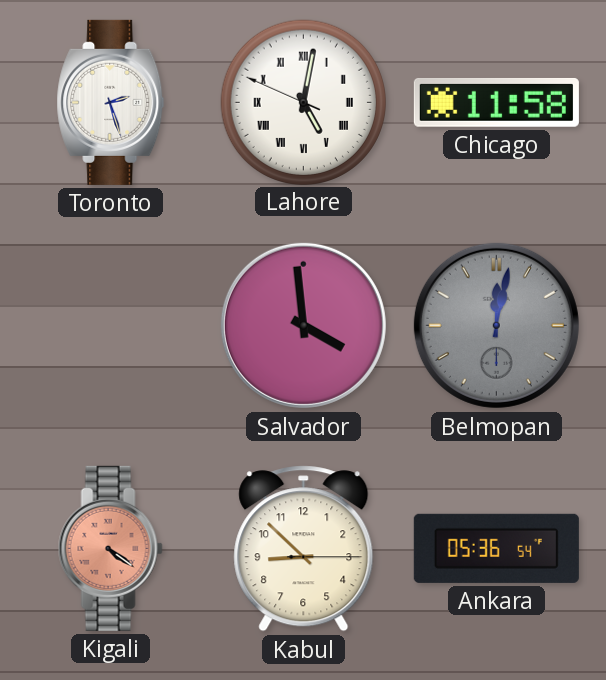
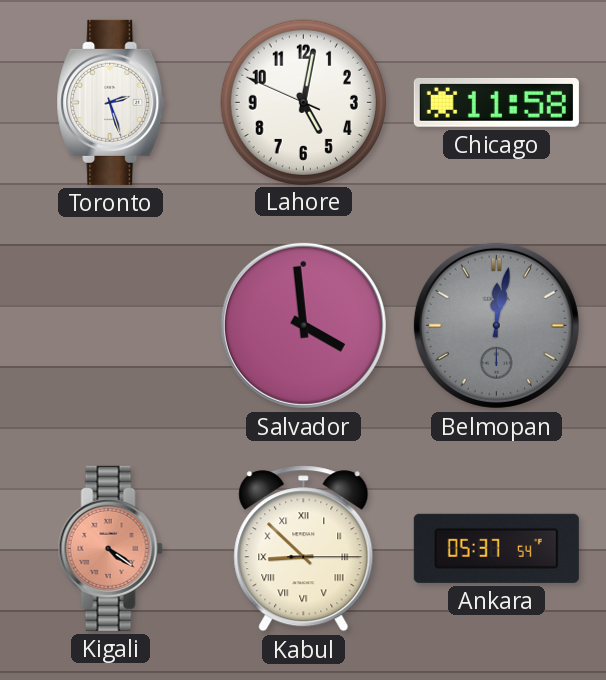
Lahore numerals: Roman -> Arabic
Kabul numerals: Arabic -> Roman
Ankara: 05:36 -> 05:37
